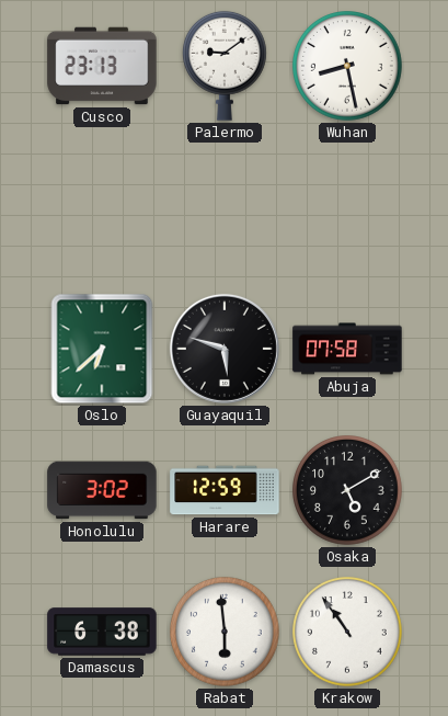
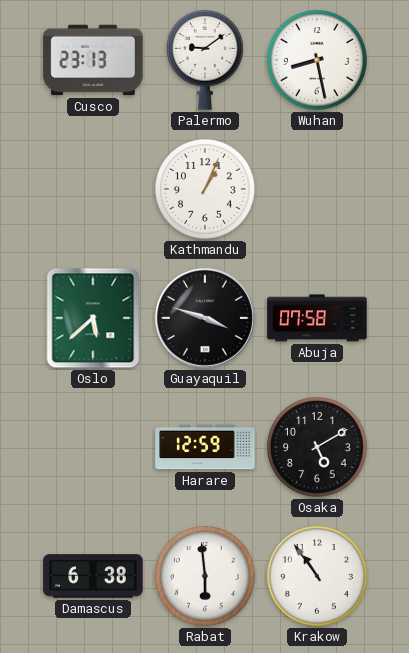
Kathmandu: none -> 1:04
Oslo: 6:38 -> 5:38
Guayaquil: 5:48 -> 3:48
Honolulu: 3:02 -> none
